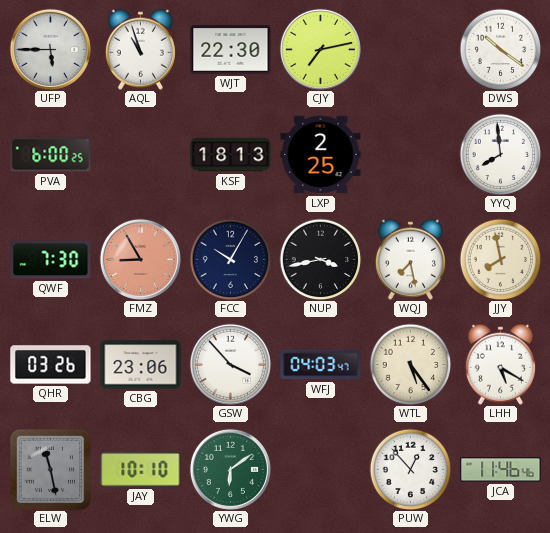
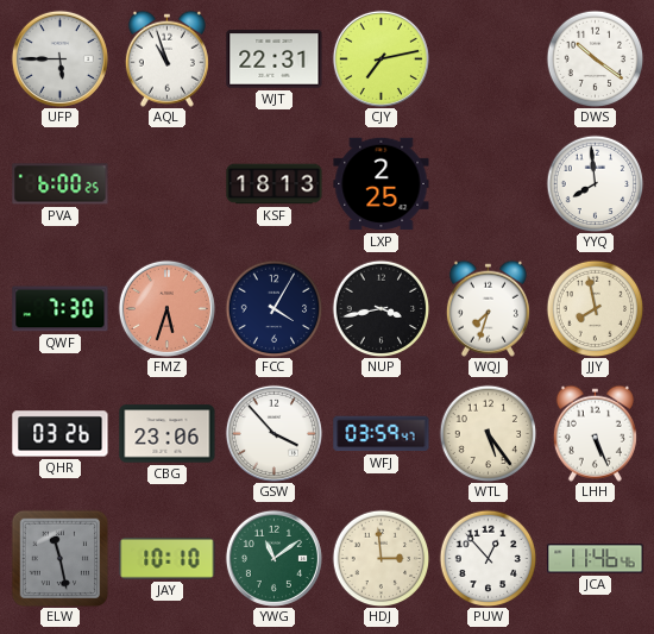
WJT: 22:30 -> 22:31
FMZ: 8:55 -> 5:33
FCC: 10:05 -> 4:05
WQJ: 7:28 -> 7:33
WFJ: 04:03 -> 03:59
LHH: 5:20 -> 5:26
YWG: 6:09 -> 11:09
HDJ: none -> 2:59
